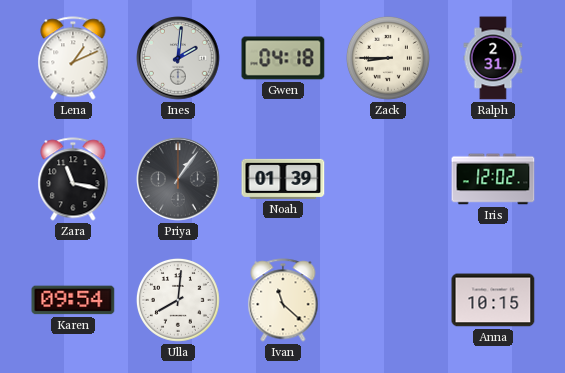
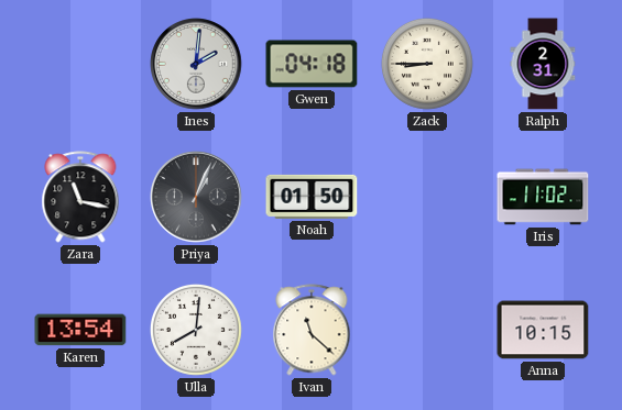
Lena: 1:11 -> none
Priya: 1:06 -> 1:04
Noah: 01:39 -> 01:50
Iris: 12:02 -> 11:02
Karen: 09:54 -> 13:54
